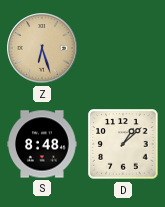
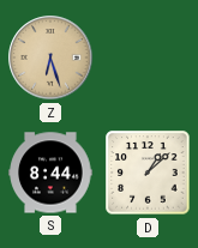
S: 8:48 -> 8:44
